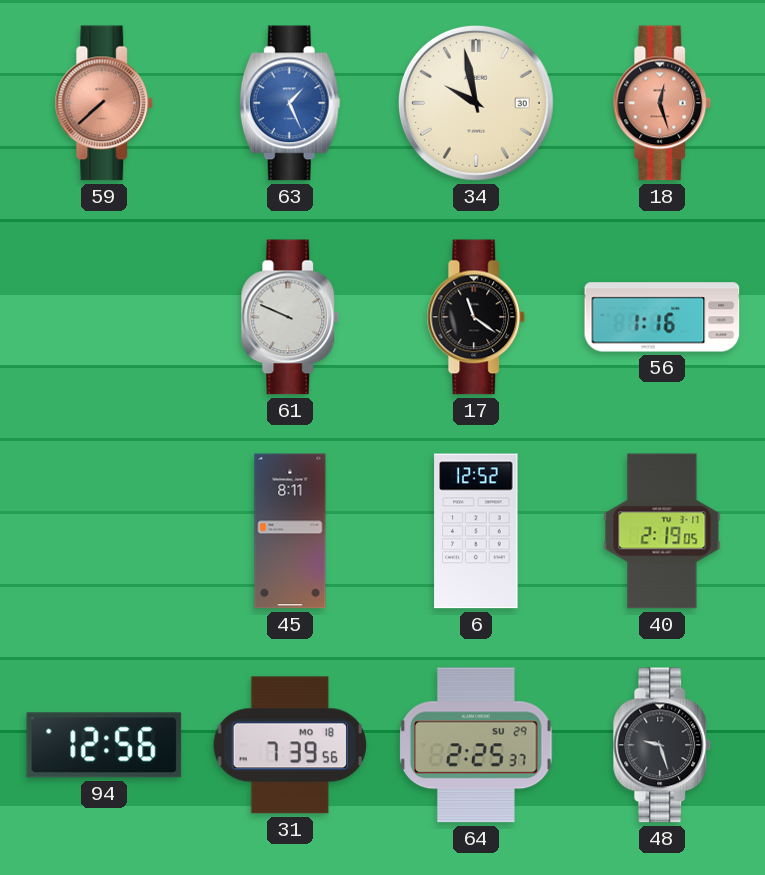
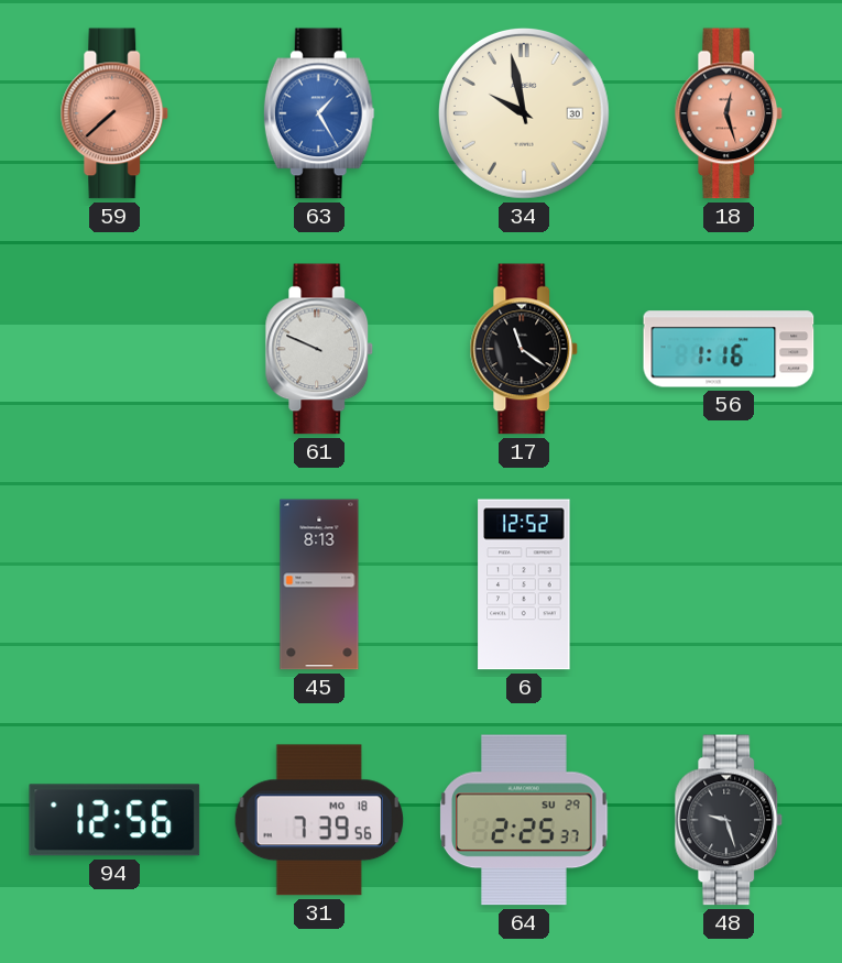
63: 1:26 -> 1:25
45: 8:11 -> 8:13
40: 2:19 -> none
